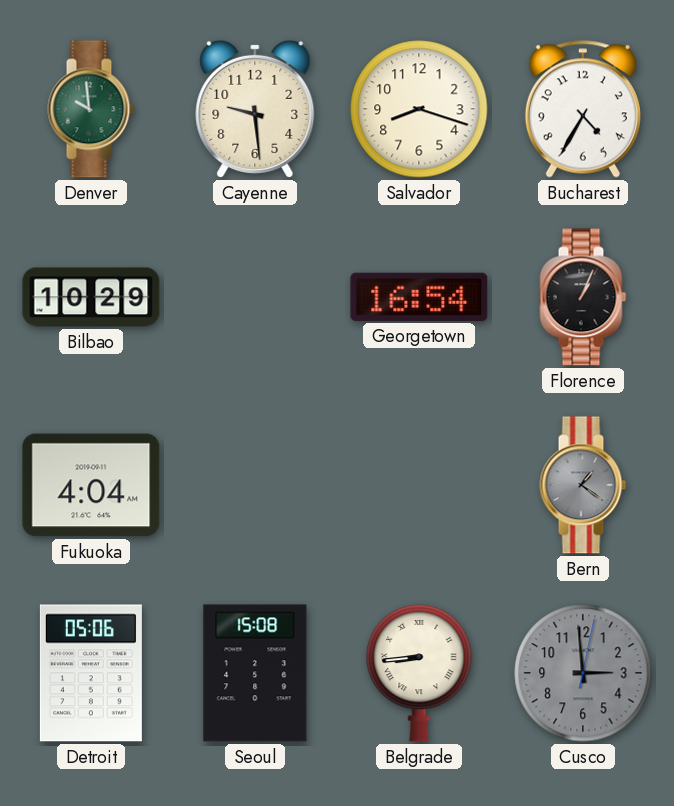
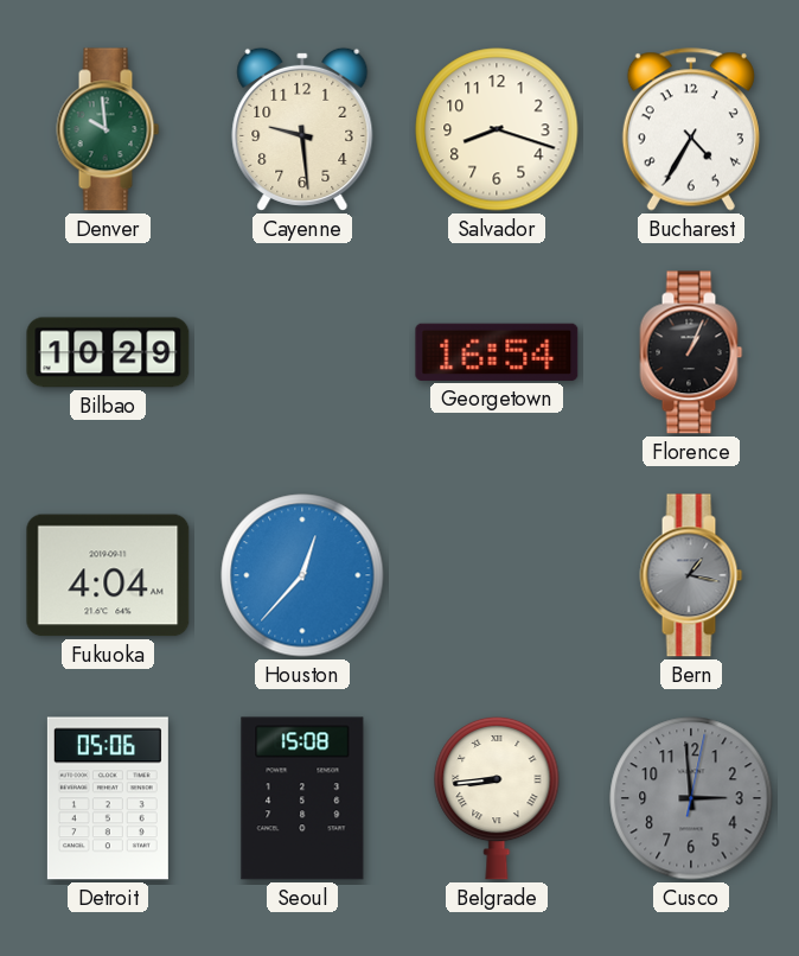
Houston: none -> 12:37
Bern: 1:21 -> 1:17
